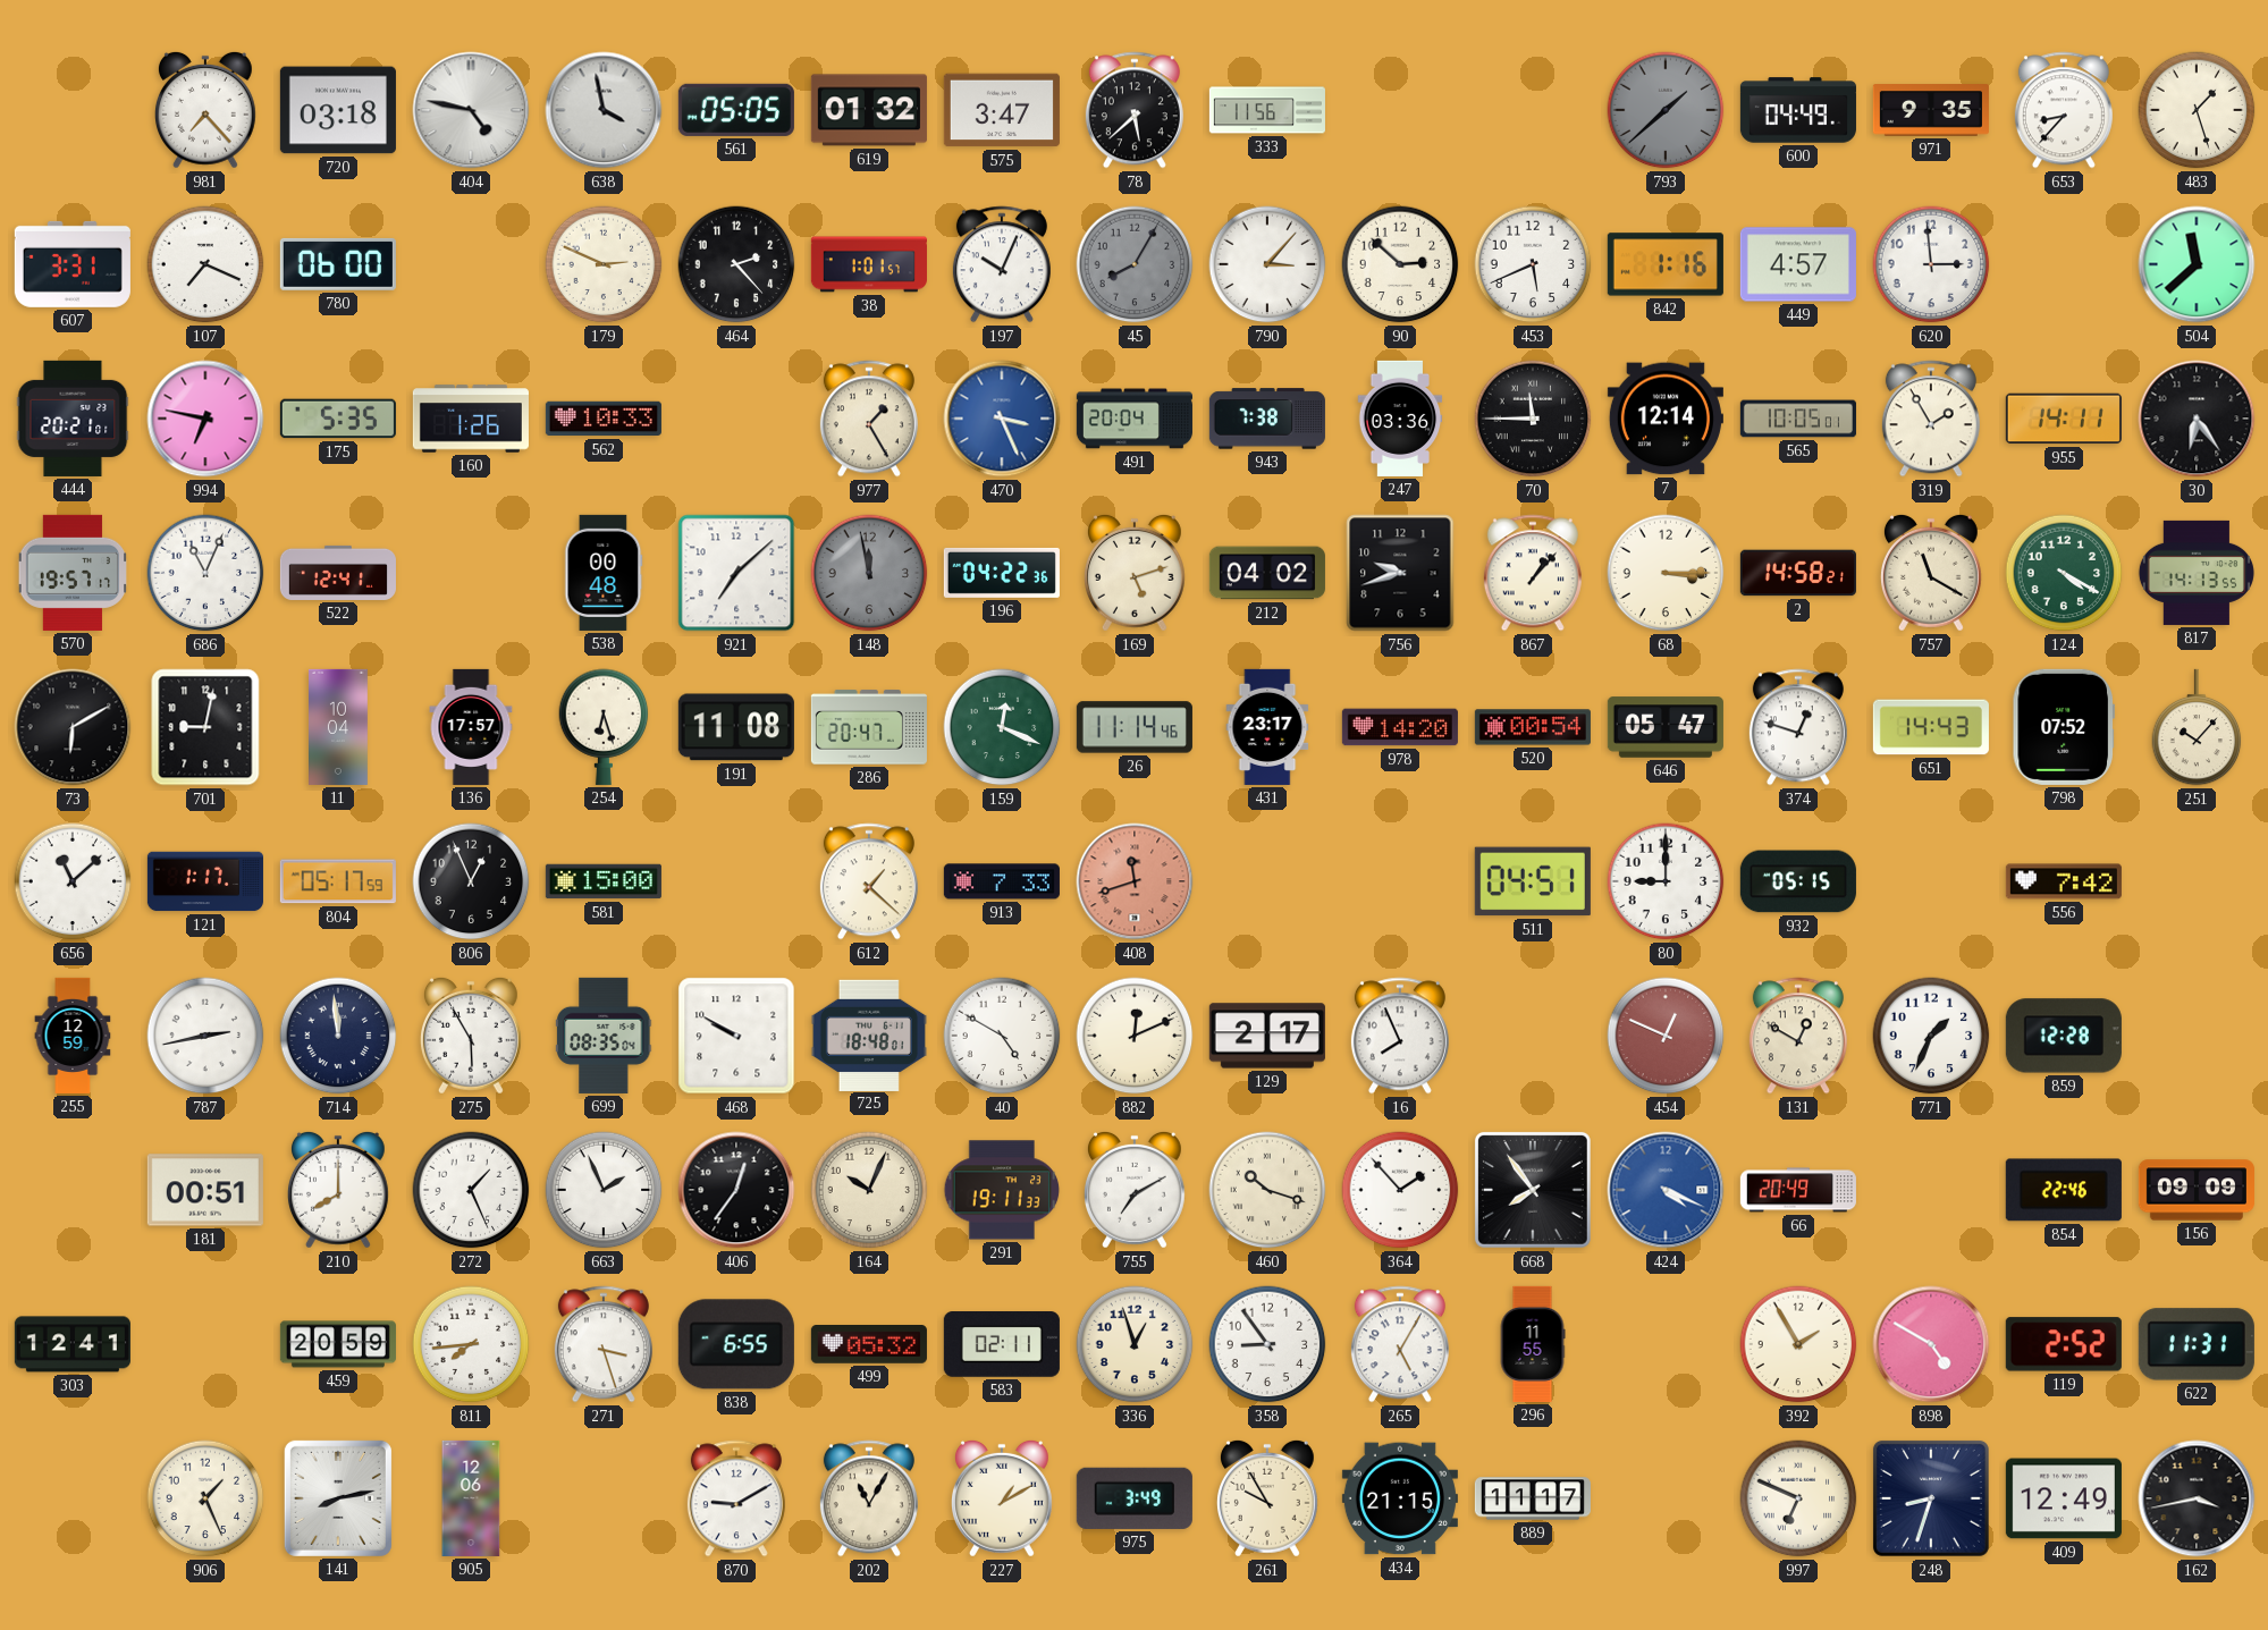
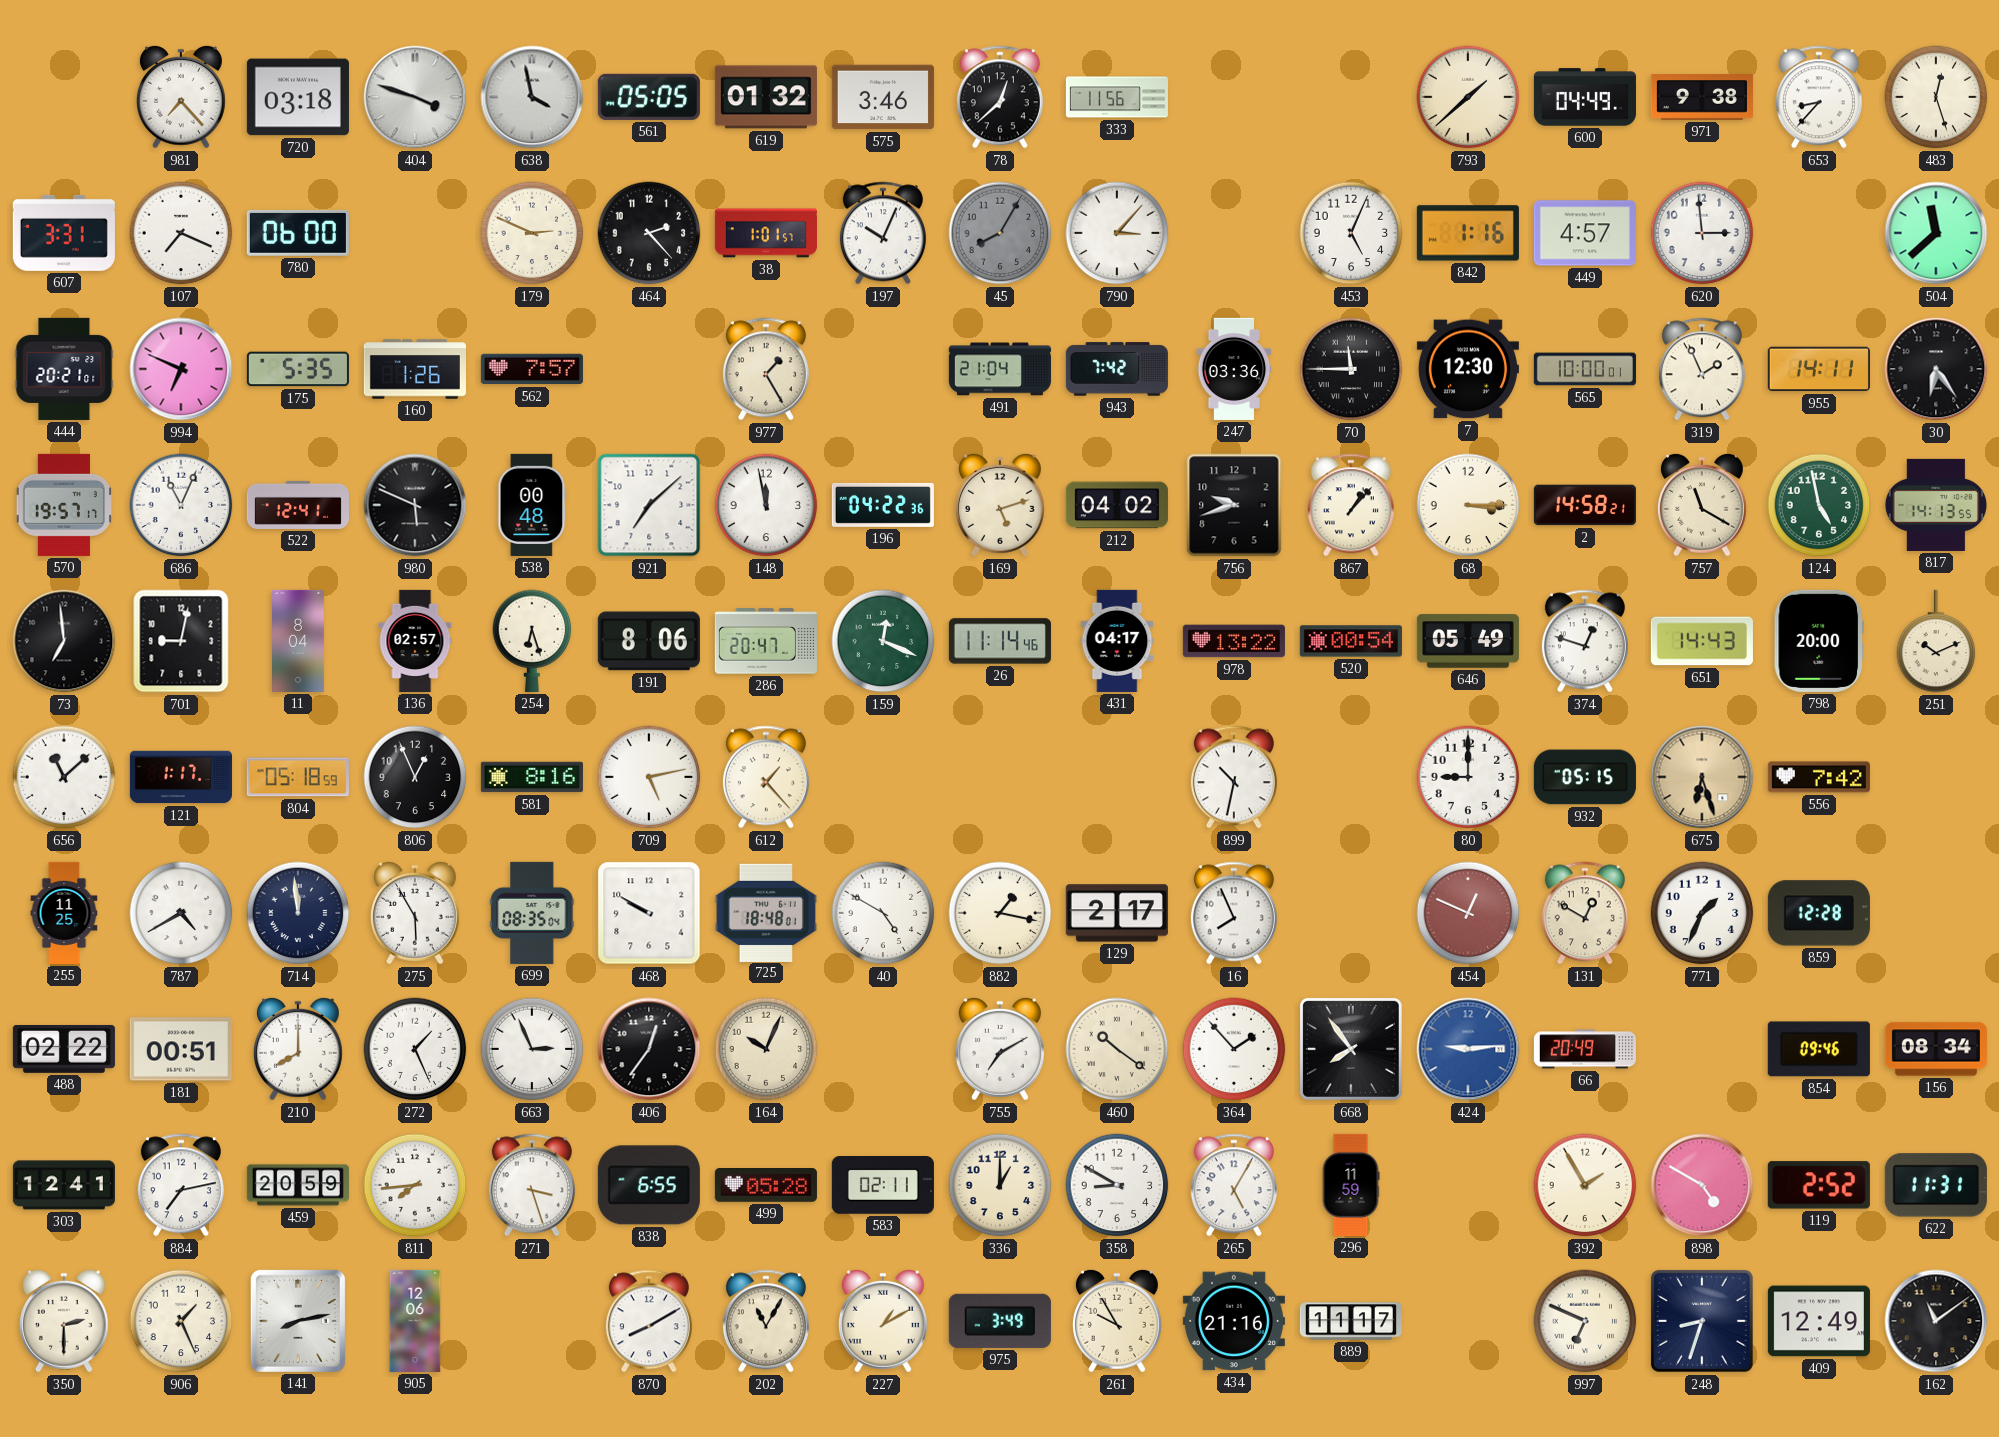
404: 4:47 -> 3:48
575: 3:47 -> 3:46
78: 5:38 -> 12:38
793 dial: grey -> cream
971: 9:35 -> 9:38
483: 1:27 -> 12:27
90: 2:52 -> none
453: 5:41 -> 5:04
994: 6:47 -> 6:49
562: 10:33 -> 7:57
470: 3:26 -> none
491: 20:04 -> 21:04
943: 7:38 -> 7:42
7: 12:14 -> 12:30
565: 10:05 -> 10:00
319: 1:55 -> 1:56
980: none -> 5:49
148 dial: grey -> white
124: 4:20 -> 4:58
73: 6:10 -> 6:59
11: 10:04 -> 8:04
136: 17:57 -> 02:57
191: 11:08 -> 8:06
431: 23:17 -> 04:17
978: 14:20 -> 13:22
646: 05:47 -> 05:49
798: 07:52 -> 20:00
251: 10:07 -> 10:11
804: 05:17 -> 05:18
581: 15:00 -> 8:16
709: none -> 5:13
612: 1:22 -> 1:23
913: 7:33 -> none
408: 11:42 -> none
899: none -> 10:32
511: 04:51 -> none
675: none -> 6:27
255: 12:59 -> 11:25
787: 2:43 -> 4:40
882: 12:11 -> 1:17
488: none -> 02:22
663: 1:56 -> 2:56
291: 19:11 -> none
460: 10:18 -> 10:21
424: 4:19 -> 9:14
854: 22:46 -> 09:46
156: 09:09 -> 08:34
884: none -> 7:13
499: 05:32 -> 05:28
336: 12:57 -> 1:00
358: 8:54 -> 8:50
296: 11:55 -> 11:59
350: none -> 2:30
870: 9:10 -> 8:10
434: 21:15 -> 21:16
162: 3:43 -> 11:09
